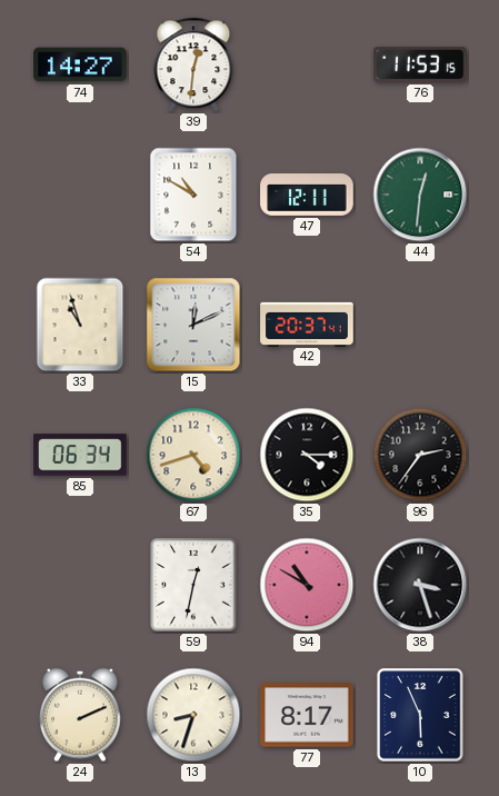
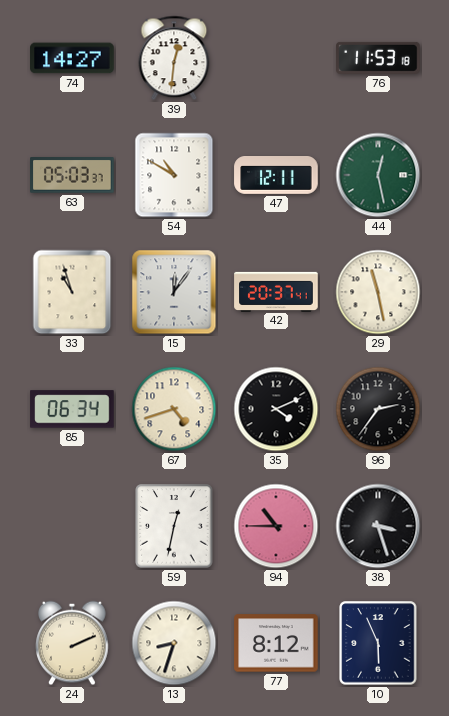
76: 11:53:15 -> 11:53:18
63: none -> 05:03
44: 12:31 -> 12:28
15: 12:11 -> 12:06
29: none -> 11:28
35: 4:15 -> 4:11
94: 10:50 -> 10:45
77: 8:17 -> 8:12
